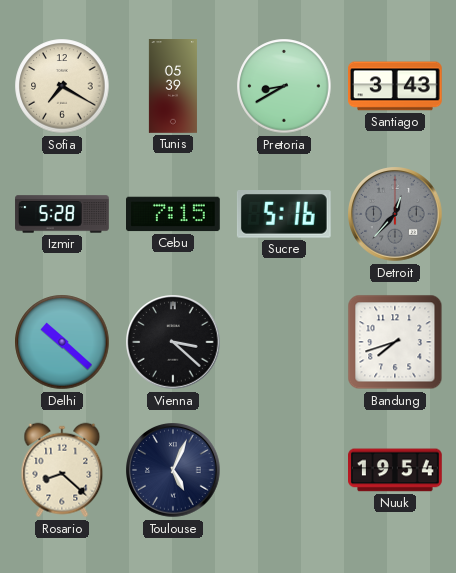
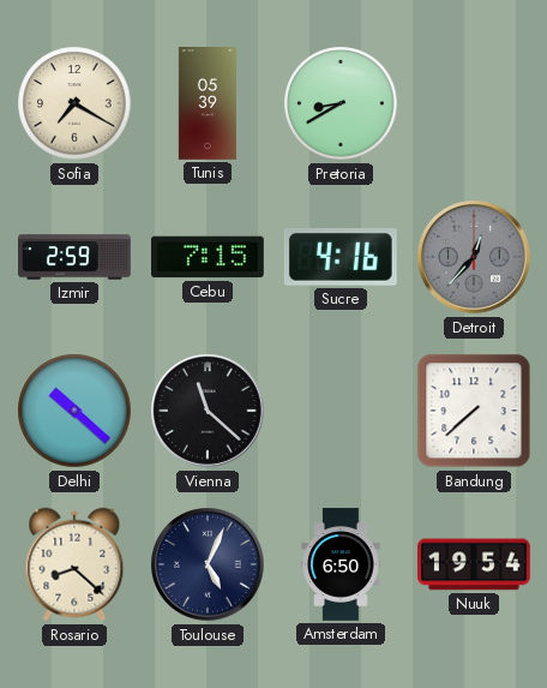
Santiago: 3:43 -> none
Izmir: 5:28 -> 2:59
Sucre: 5:16 -> 4:16
Vienna: 3:22 -> 11:22
Bandung: 7:42 -> 7:38
Amsterdam: none -> 6:50
